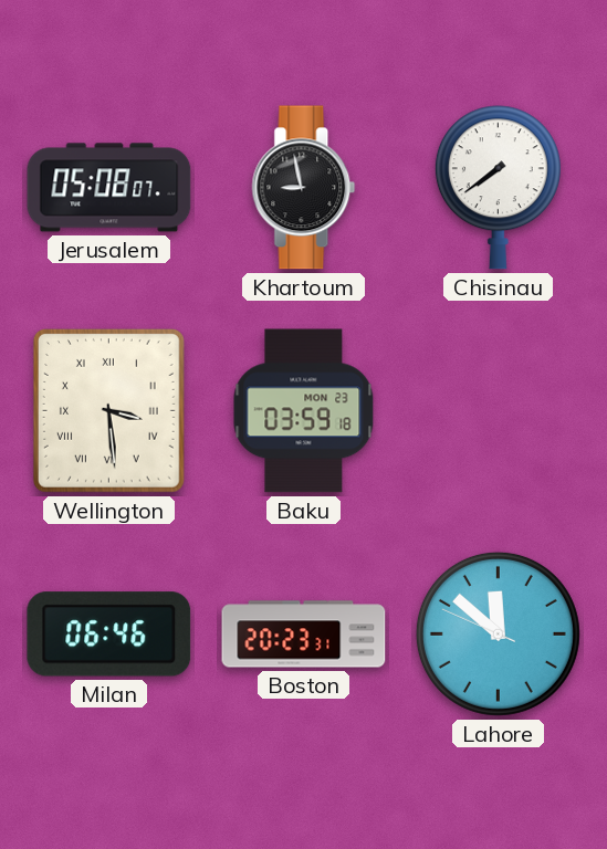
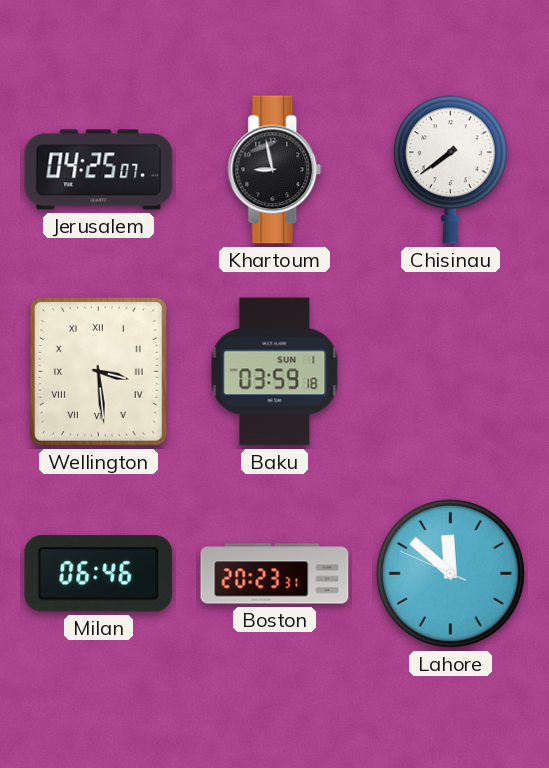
Jerusalem: 05:08 -> 04:25
Baku date: MON 23 -> SUN 1
